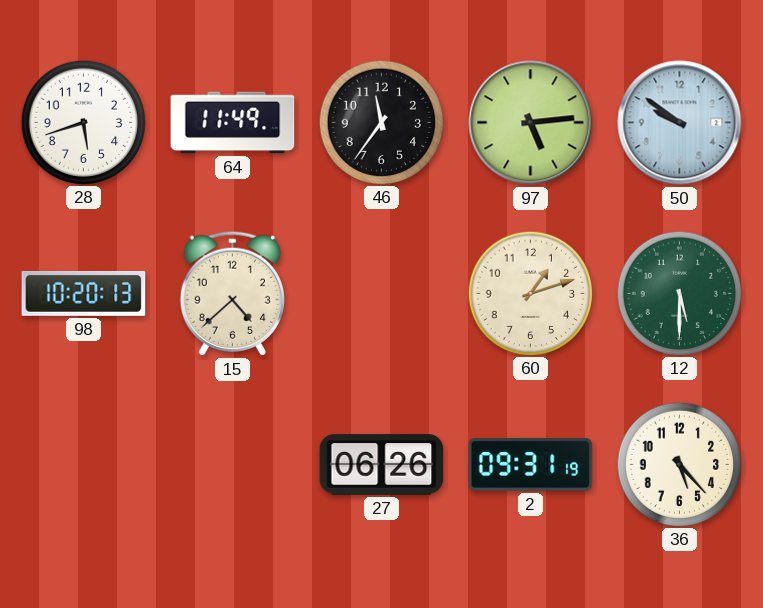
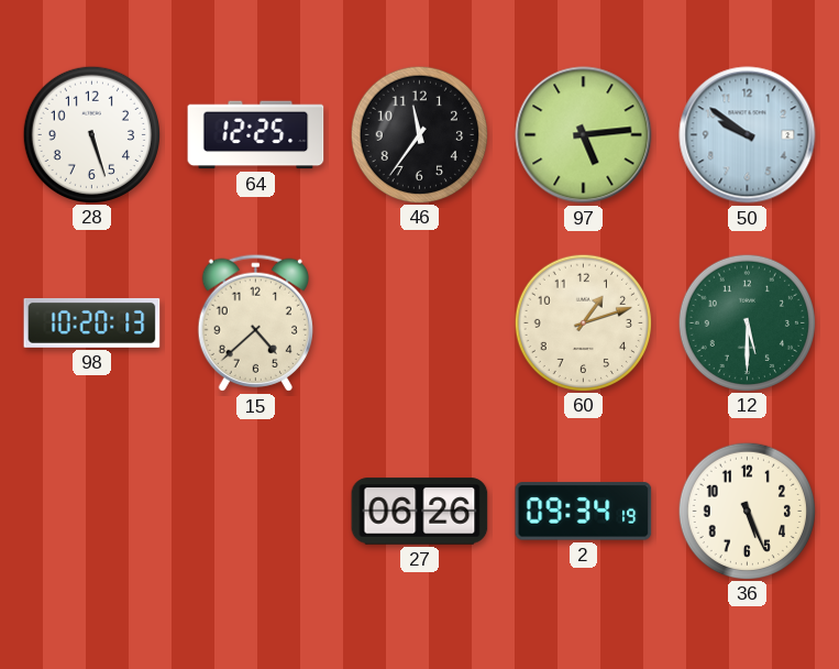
28: 5:42 -> 5:27
64: 11:49 -> 12:25
2: 09:31 -> 09:34
36: 5:23 -> 5:26
